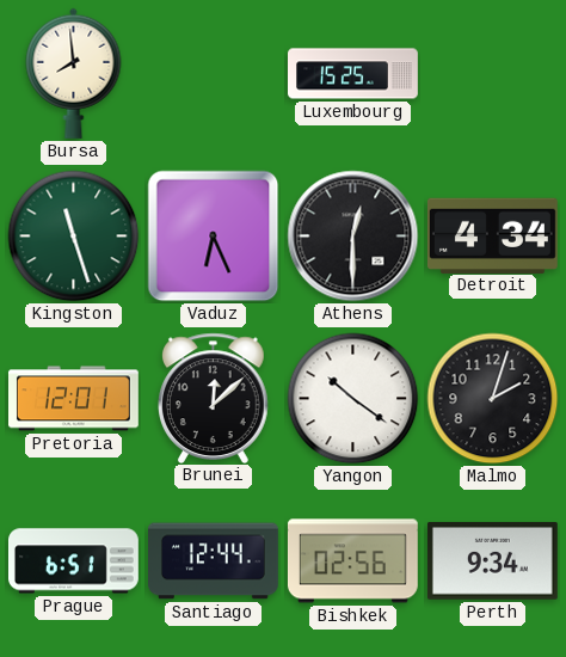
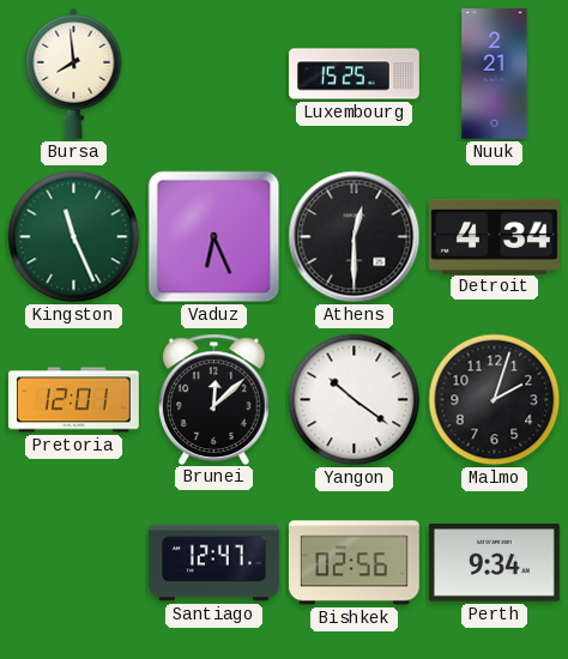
Nuuk: none -> 2:21
Kingston: 11:27 -> 11:26
Prague: 6:51 -> none
Santiago: 12:44 -> 12:47
